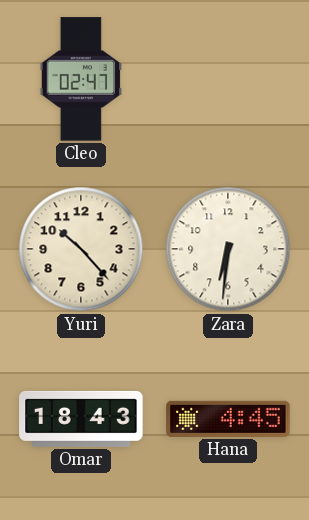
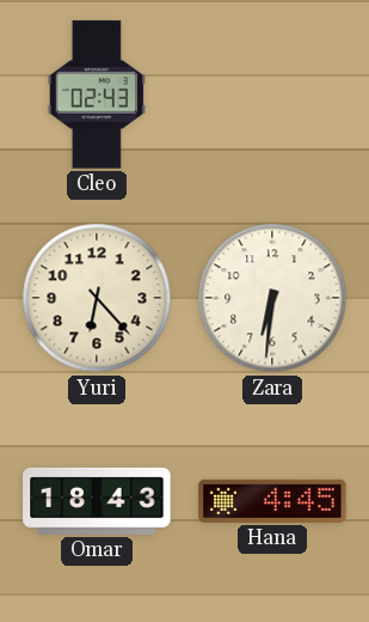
Cleo: 02:47 -> 02:43
Yuri: 10:23 -> 6:23
